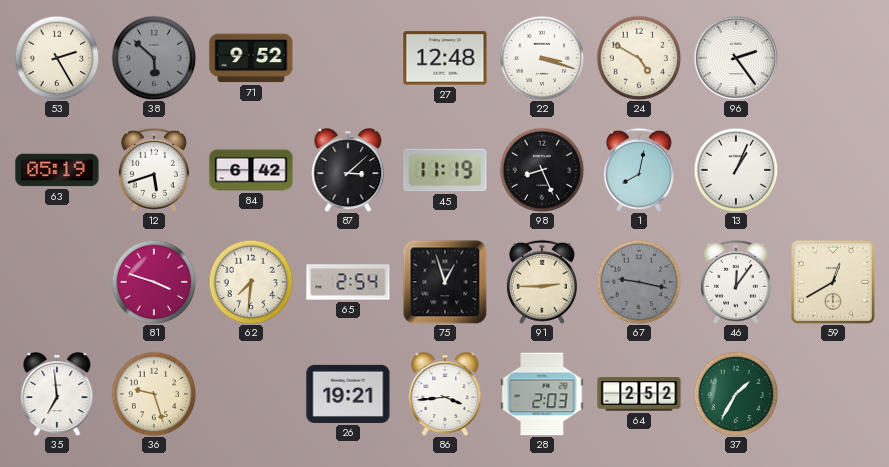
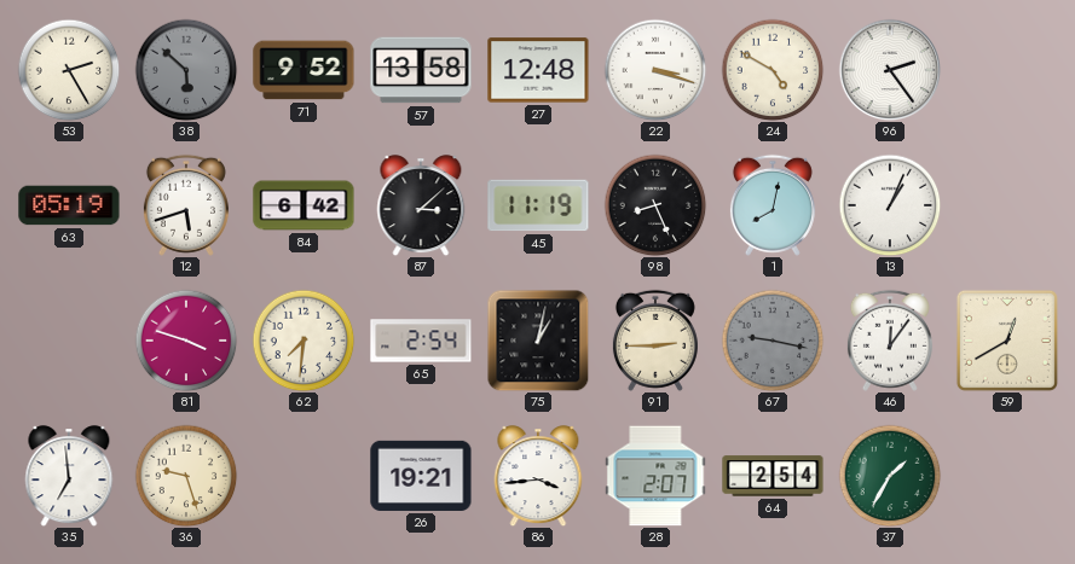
57: none -> 13:58
75: 12:57 -> 1:02
28: 2:03 -> 2:07
64: 2:52 -> 2:54
